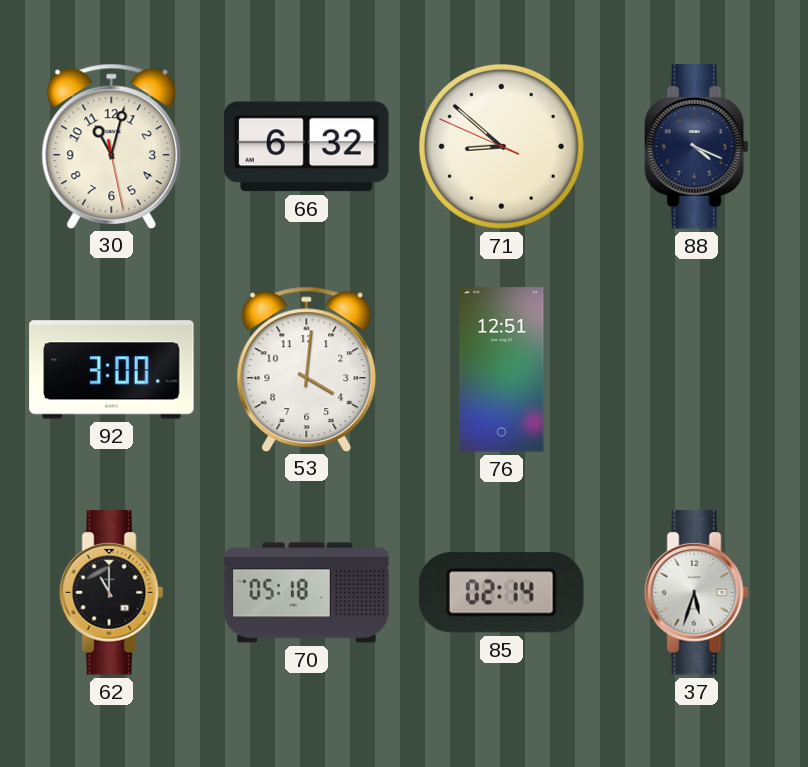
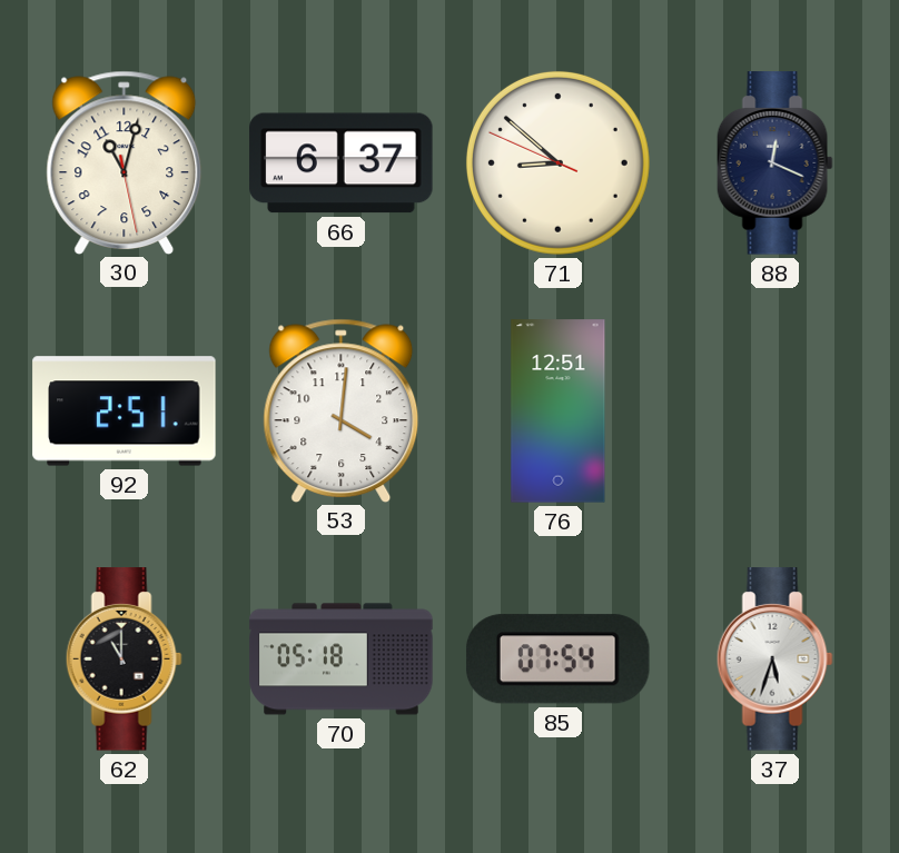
66: 6:32 -> 6:37
88: 4:19 -> 12:19
92: 3:00 -> 2:51
85: 02:14 -> 07:54
